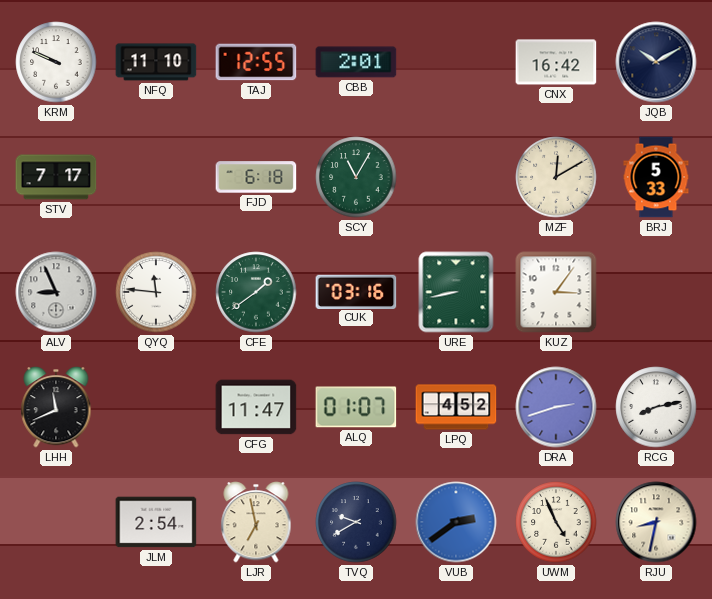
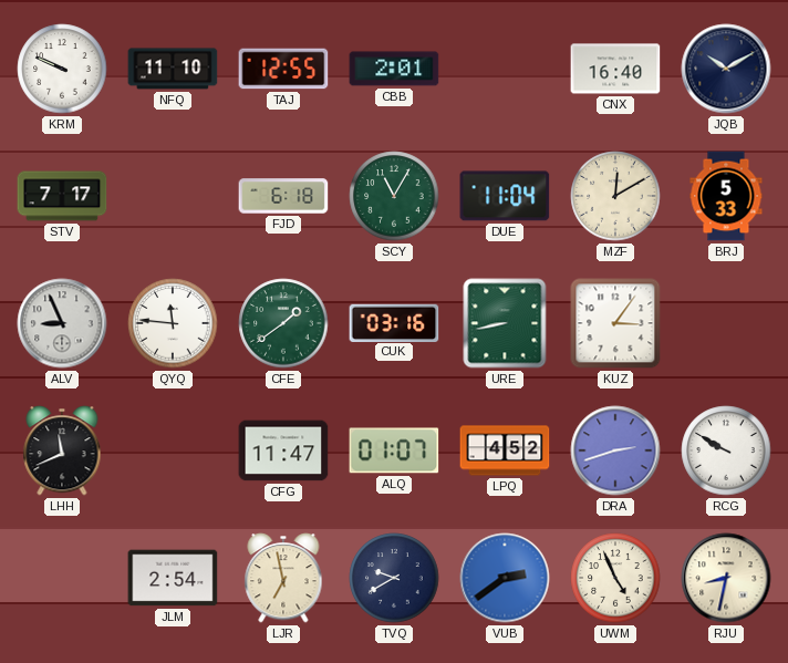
CNX: 16:42 -> 16:40
DUE: none -> 11:04
RCG: 8:13 -> 9:50
